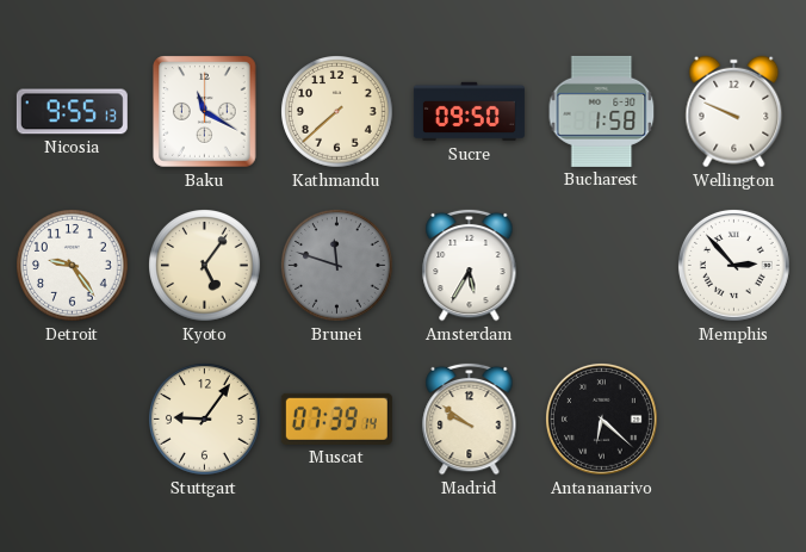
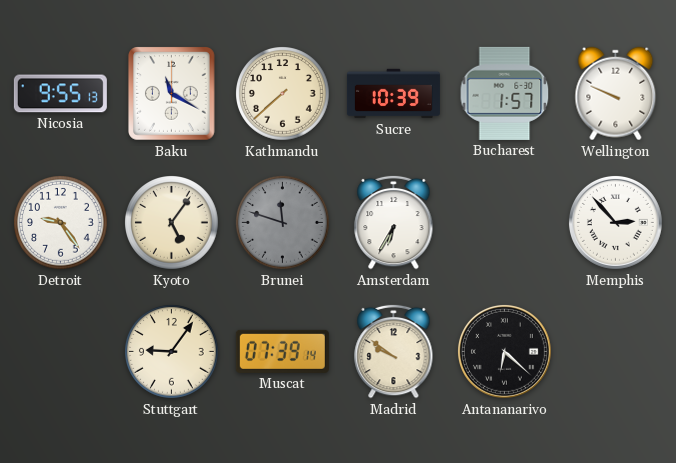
Sucre: 09:50 -> 10:39
Bucharest: 1:58 -> 1:57
Amsterdam: 5:35 -> 6:35
